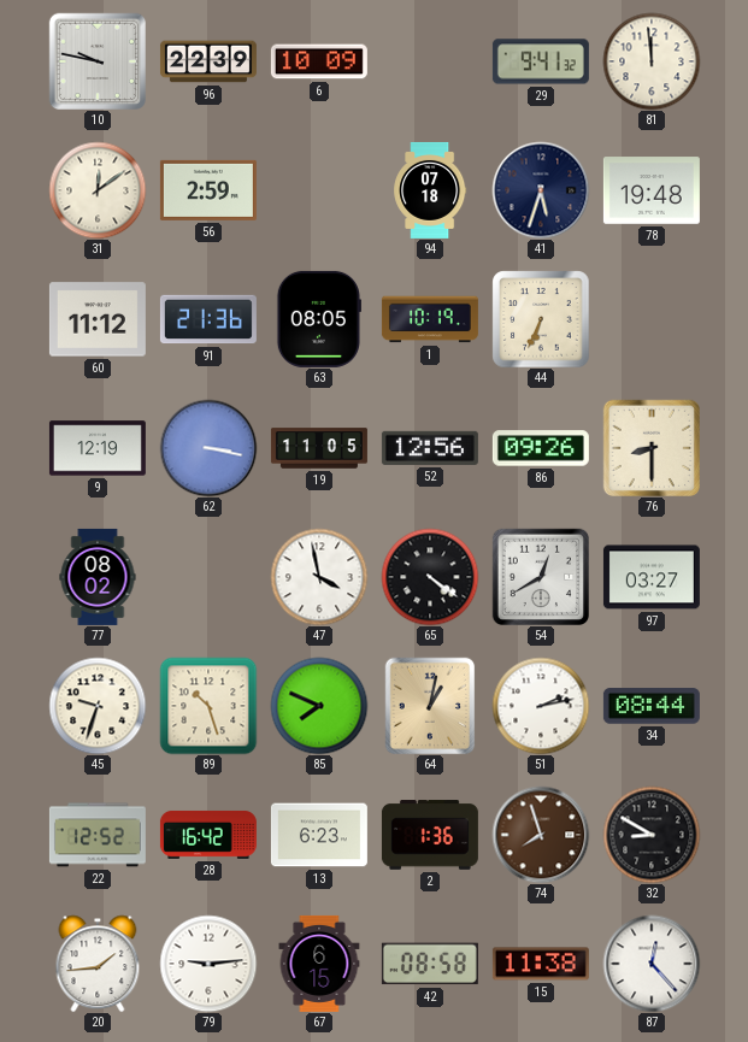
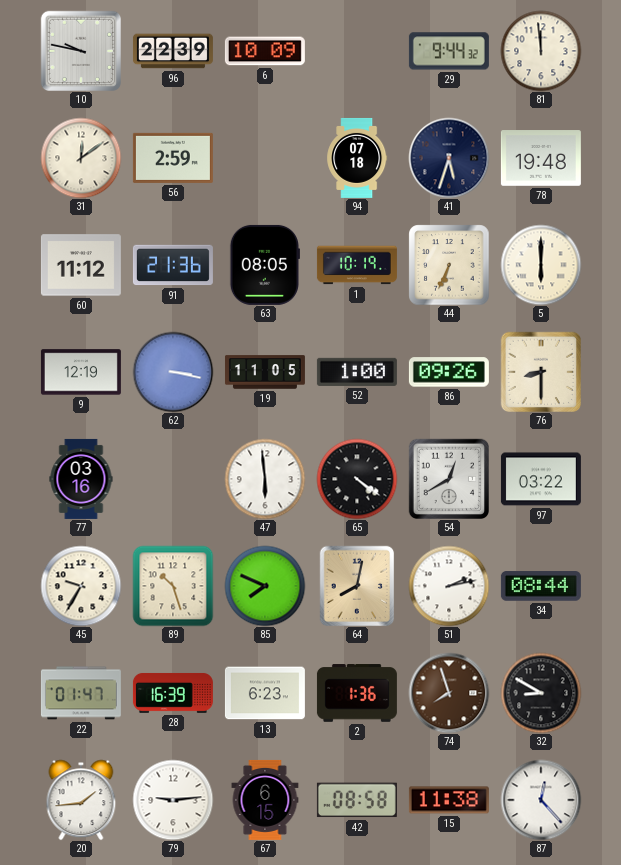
29: 9:41 -> 9:44
5: none -> 6:00
52: 12:56 -> 1:00
77: 08:02 -> 03:16
47: 3:58 -> 5:59
97: 03:27 -> 03:22
45: 9:33 -> 9:35
64: 1:02 -> 8:02
22: 12:52 -> 01:47
28: 16:42 -> 16:39
